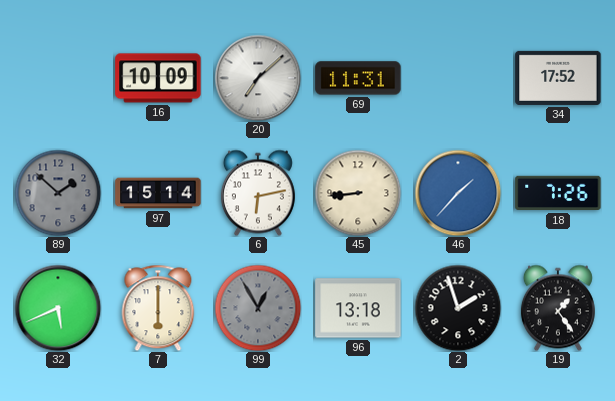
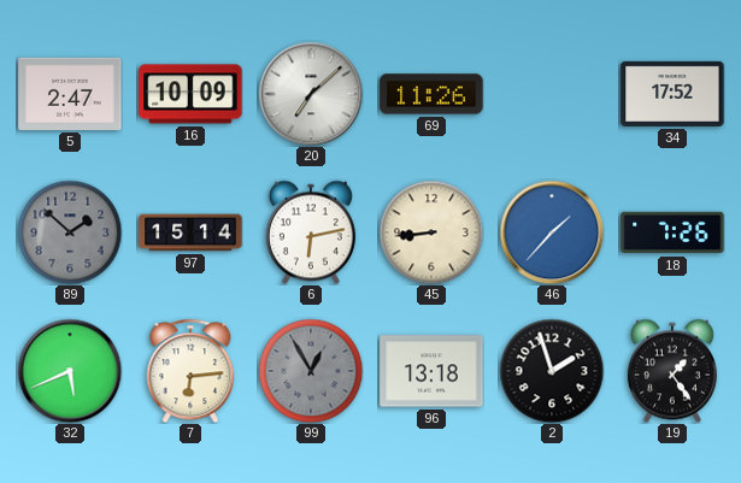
5: none -> 2:47
69: 11:31 -> 11:26
7: 6:00 -> 6:14
